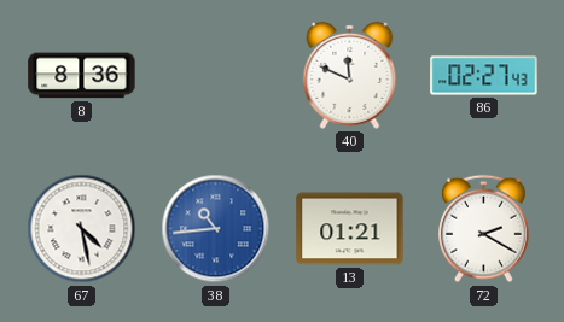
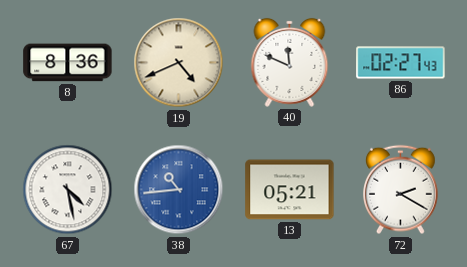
19: none -> 4:41
13: 01:21 -> 05:21
